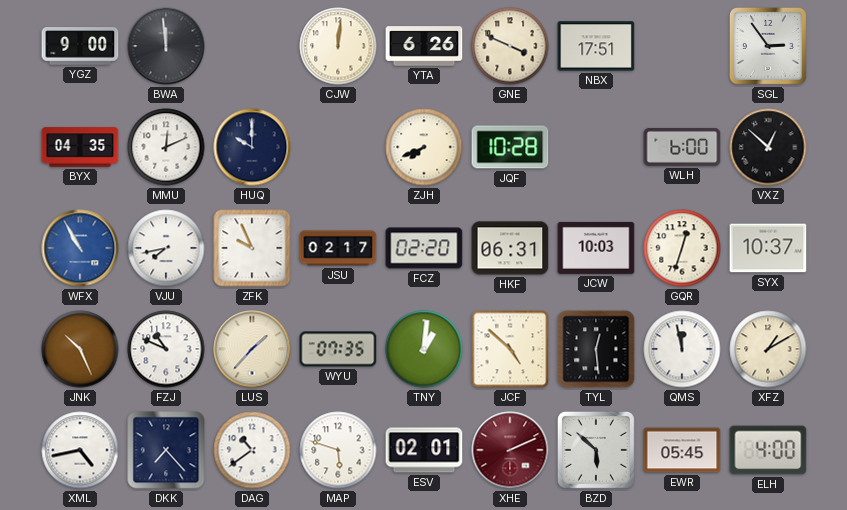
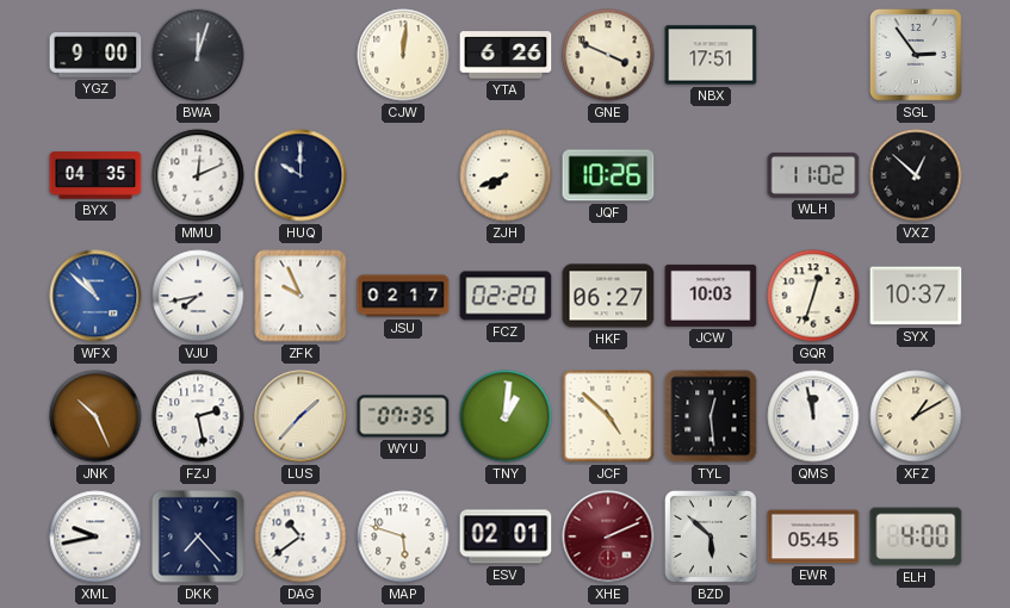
BWA: 11:59 -> 12:03
JQF: 10:28 -> 10:26
WLH: 6:00 -> 11:02
WFX: 10:55 -> 10:52
HKF: 06:31 -> 06:27
FZJ: 10:49 -> 2:28
XML: 4:43 -> 9:43
